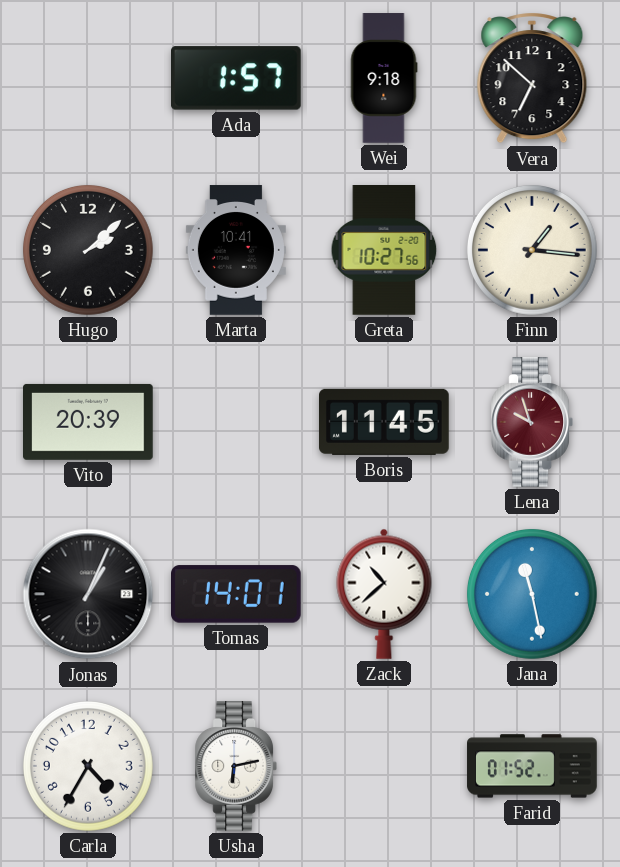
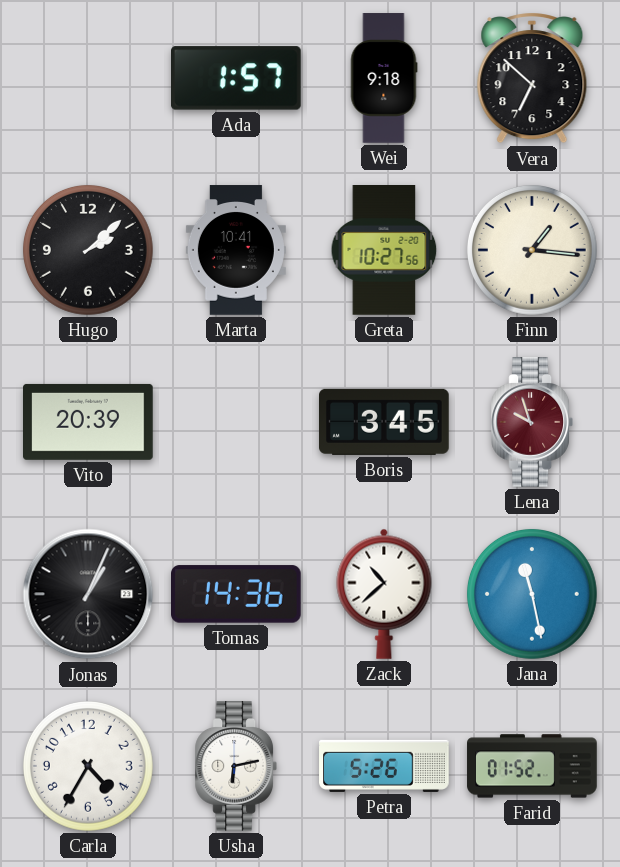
Boris: 11:45 -> 3:45
Tomas: 14:01 -> 14:36
Petra: none -> 5:26
